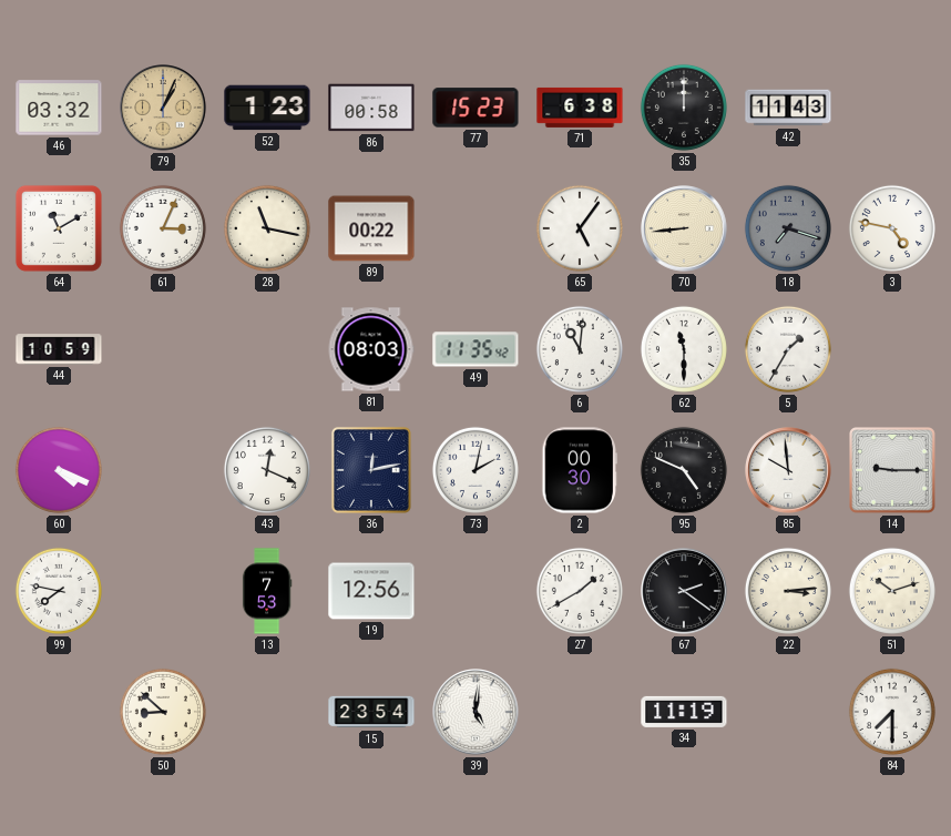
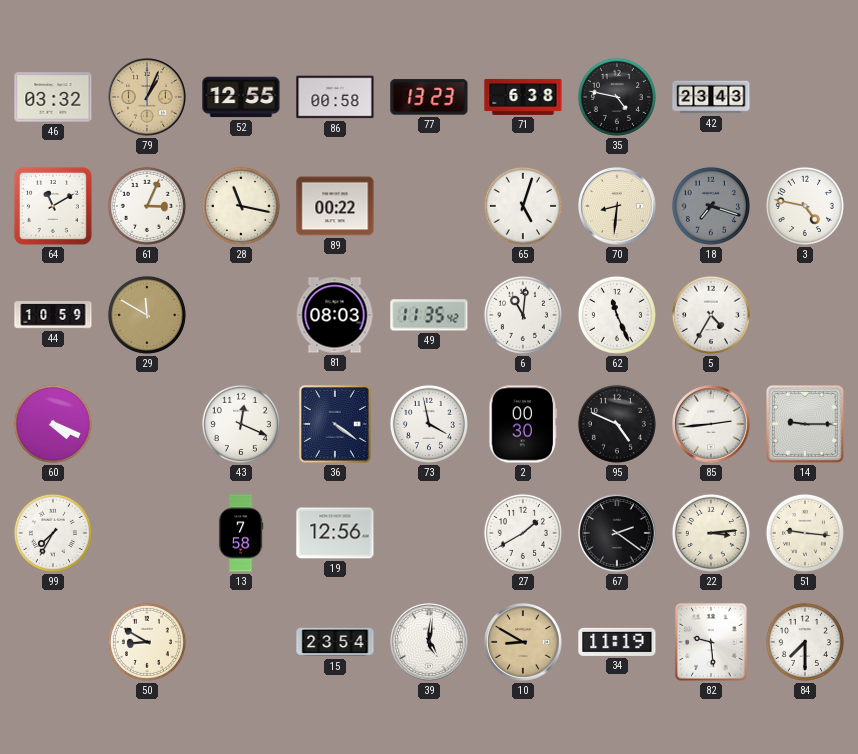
52: 1:23 -> 12:55
77: 15:23 -> 13:23
35: 12:00 -> 4:47
42: 11:43 -> 23:43
65: 5:06 -> 5:03
70: 8:44 -> 8:31
29: none -> 11:50
62: 11:30 -> 11:26
5: 1:35 -> 4:35
36: 12:13 -> 4:21
73: 2:02 -> 3:58
85: 9:59 -> 2:44
99: 7:47 -> 7:35
13: 7:53 -> 7:58
51: 10:12 -> 9:16
50: 8:52 -> 8:50
10: none -> 8:50
82: none -> 9:29
